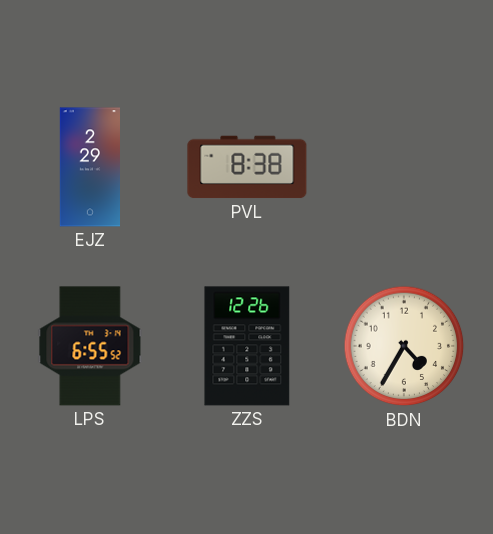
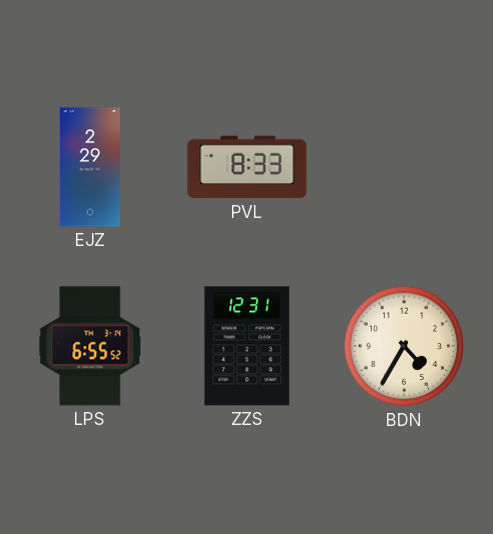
PVL: 8:38 -> 8:33
ZZS: 12:26 -> 12:31
